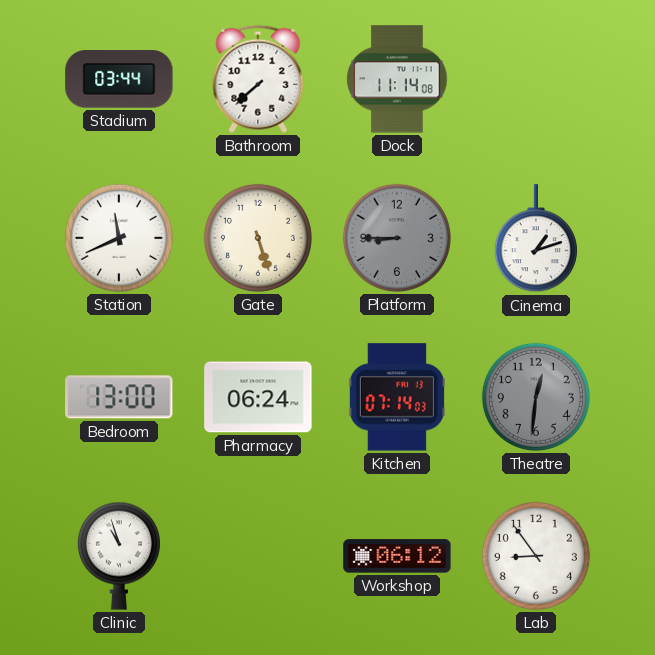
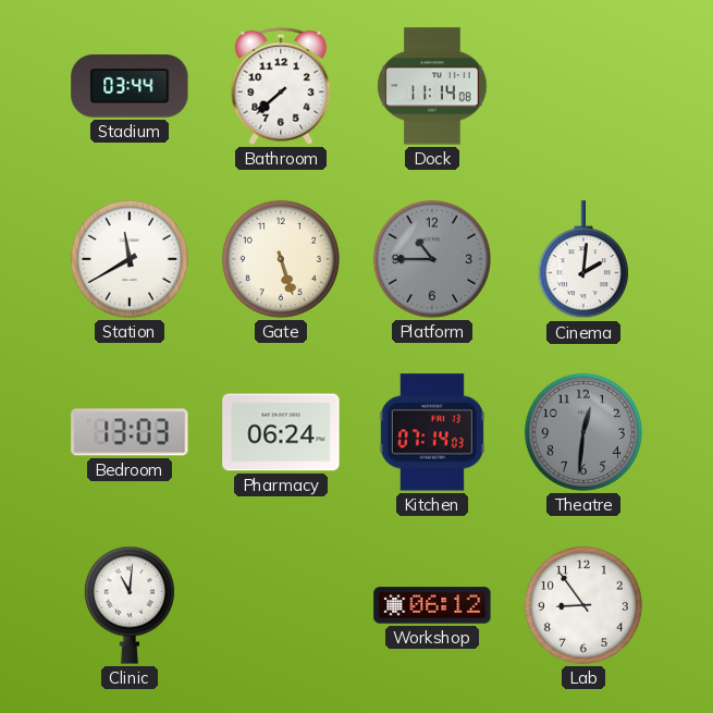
Station: 11:41 -> 11:40
Platform: 8:45 -> 10:45
Cinema: 1:12 -> 2:01
Bedroom: 13:00 -> 13:03
Clinic: 10:57 -> 11:01
